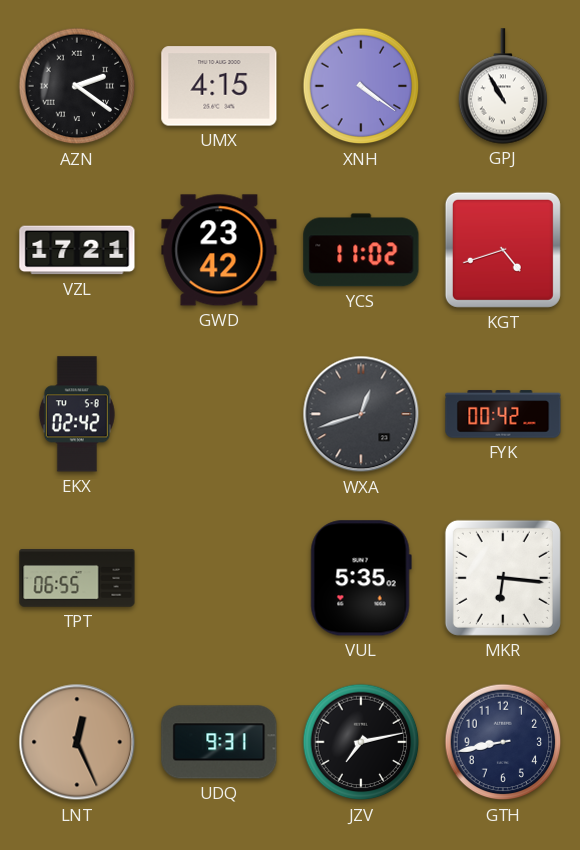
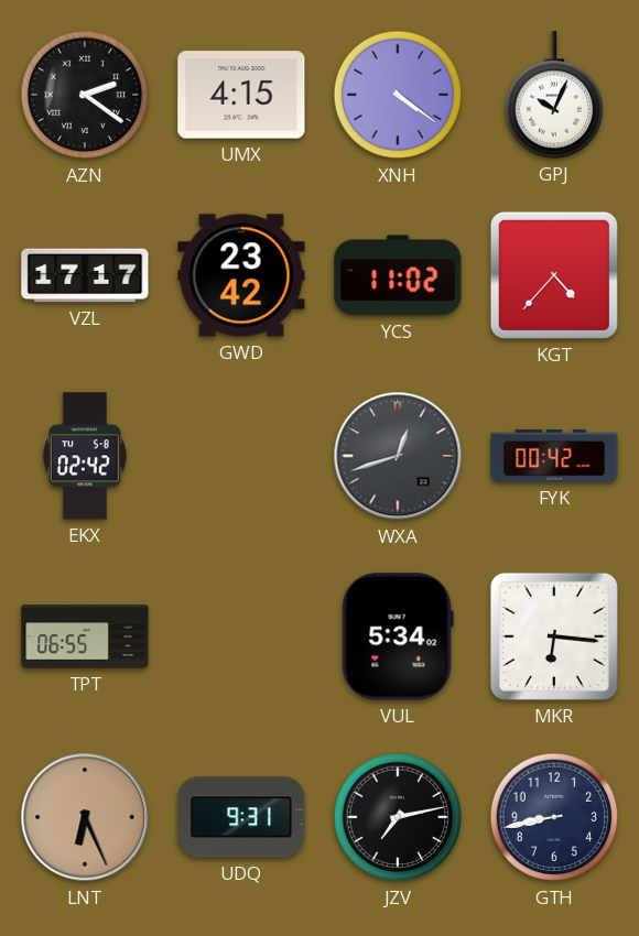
GPJ: 10:55 -> 10:04
VZL: 17:21 -> 17:17
KGT: 4:42 -> 4:37
VUL: 5:35 -> 5:34
LNT: 12:26 -> 6:26
